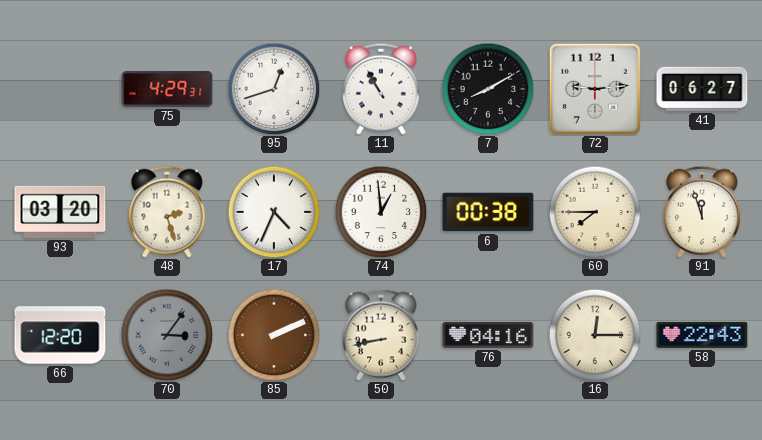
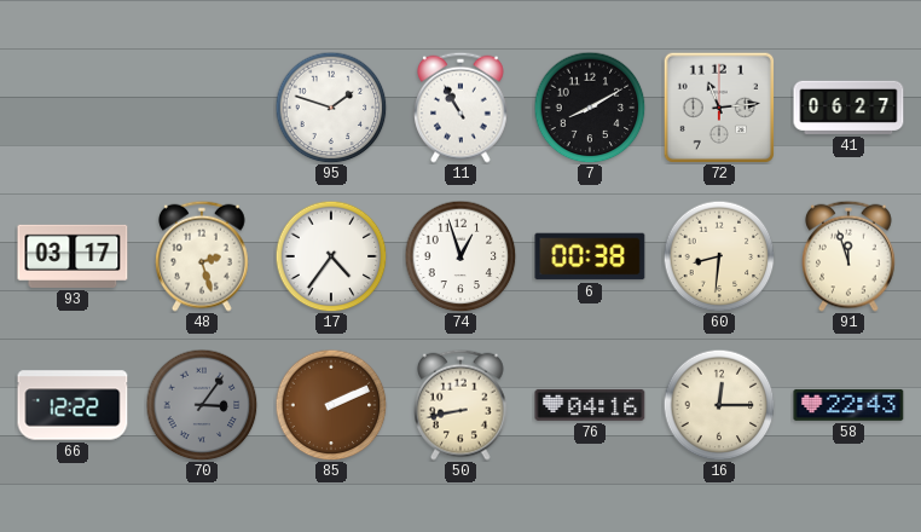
75: 4:29 -> none
95: 12:42 -> 1:48
72: 9:14 -> 11:14
93: 03:20 -> 03:17
17: 4:34 -> 4:36
74: 12:59 -> 12:57
60: 7:45 -> 8:31
66: 12:20 -> 12:22
